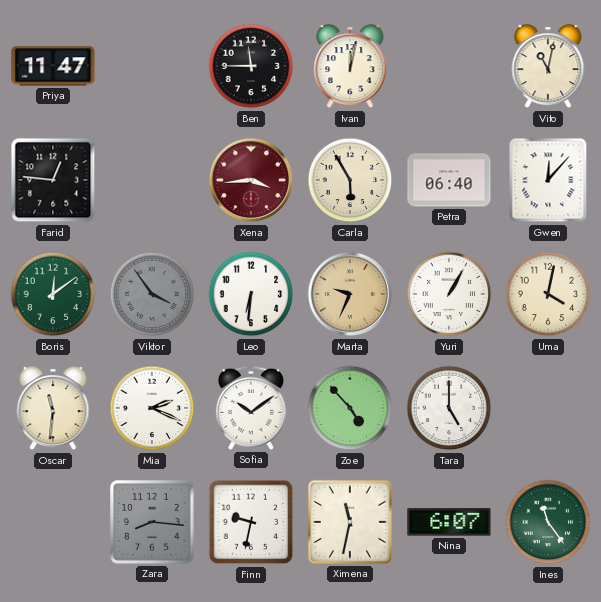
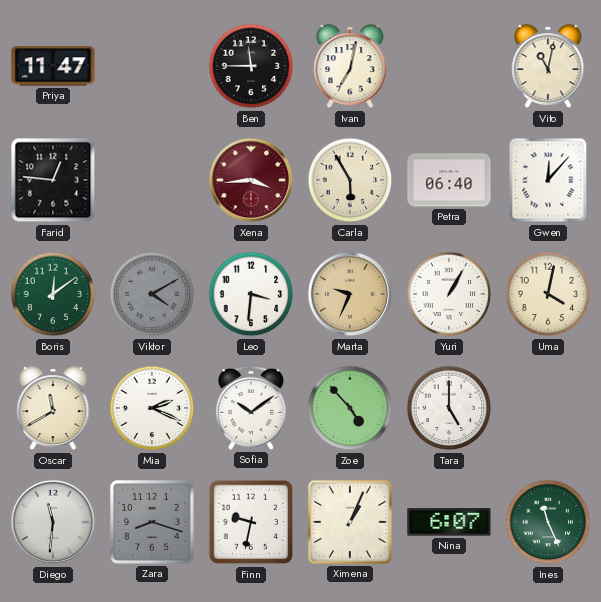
Ivan: 12:02 -> 7:02
Viktor: 3:54 -> 4:10
Leo: 6:31 -> 3:31
Oscar: 11:31 -> 11:40
Diego: none -> 11:31
Zara: 8:16 -> 8:18
Ximena: 11:32 -> 1:04
Ines: 11:24 -> 11:26
